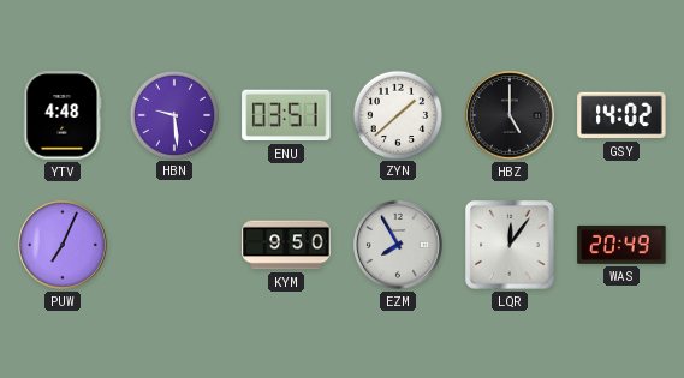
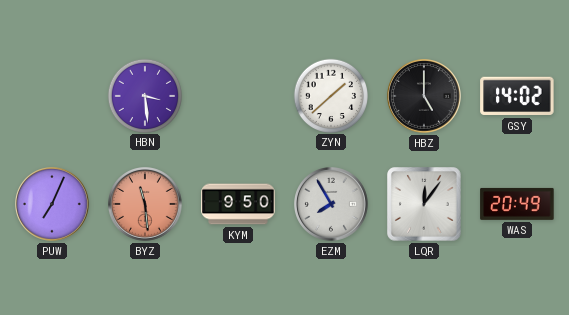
YTV: 4:48 -> none
HBN: 9:29 -> 3:29
ENU: 03:51 -> none
BYZ: none -> 11:29
